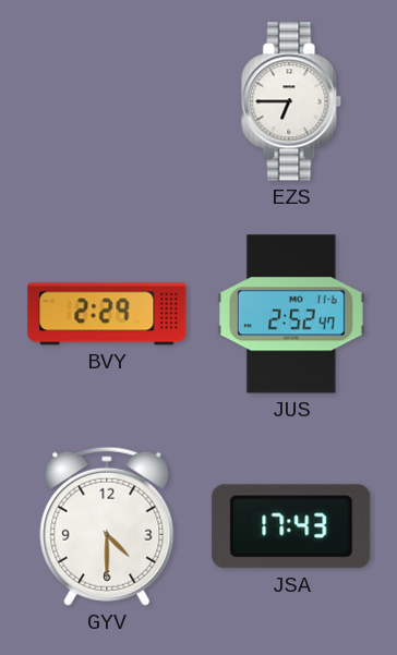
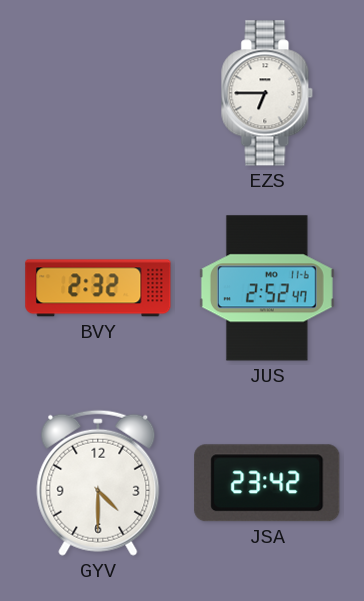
BVY: 2:29 -> 2:32
JSA: 17:43 -> 23:42
